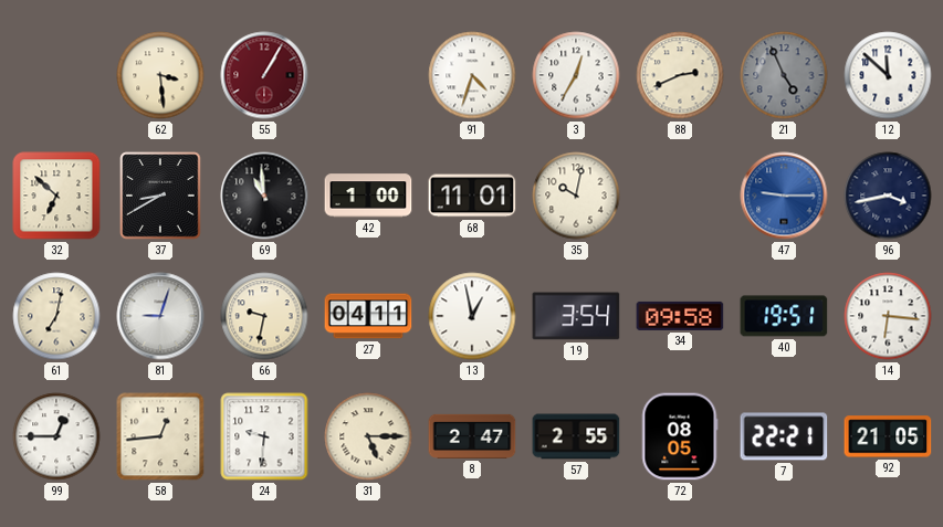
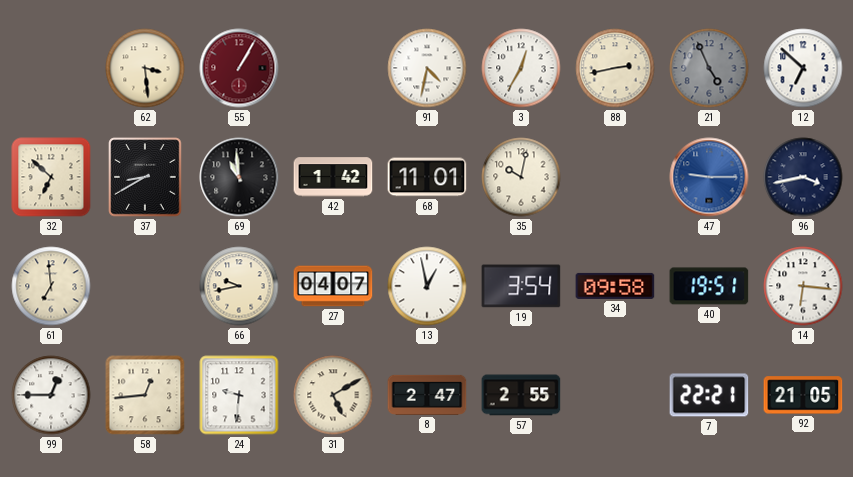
91: 4:33 -> 4:32
88: 2:41 -> 2:43
12: 11:52 -> 6:52
42: 1:00 -> 1:42
61: 7:02 -> 6:59
81: 9:03 -> none
66: 9:32 -> 9:43
27: 04:11 -> 04:07
31: 5:15 -> 5:10
72: 08:05 -> none
